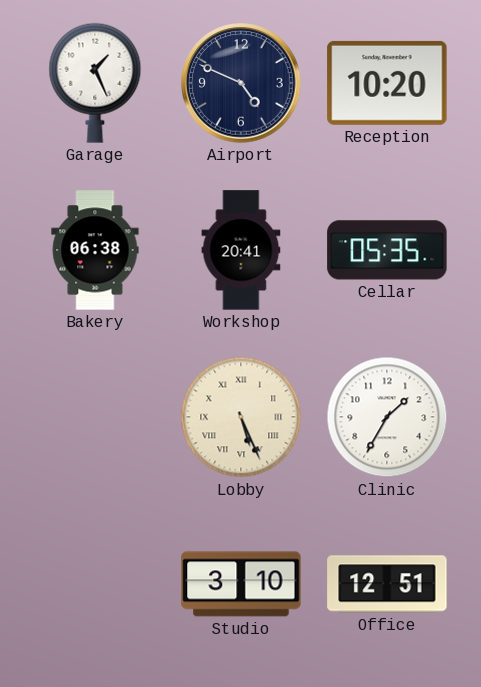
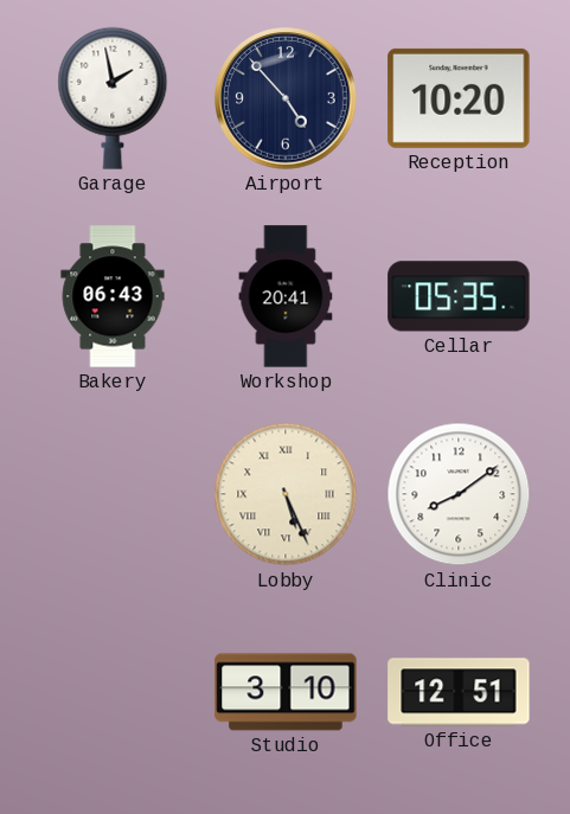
Garage: 1:26 -> 1:58
Airport: 4:49 -> 4:53
Bakery: 06:38 -> 06:43
Clinic: 1:35 -> 8:09
